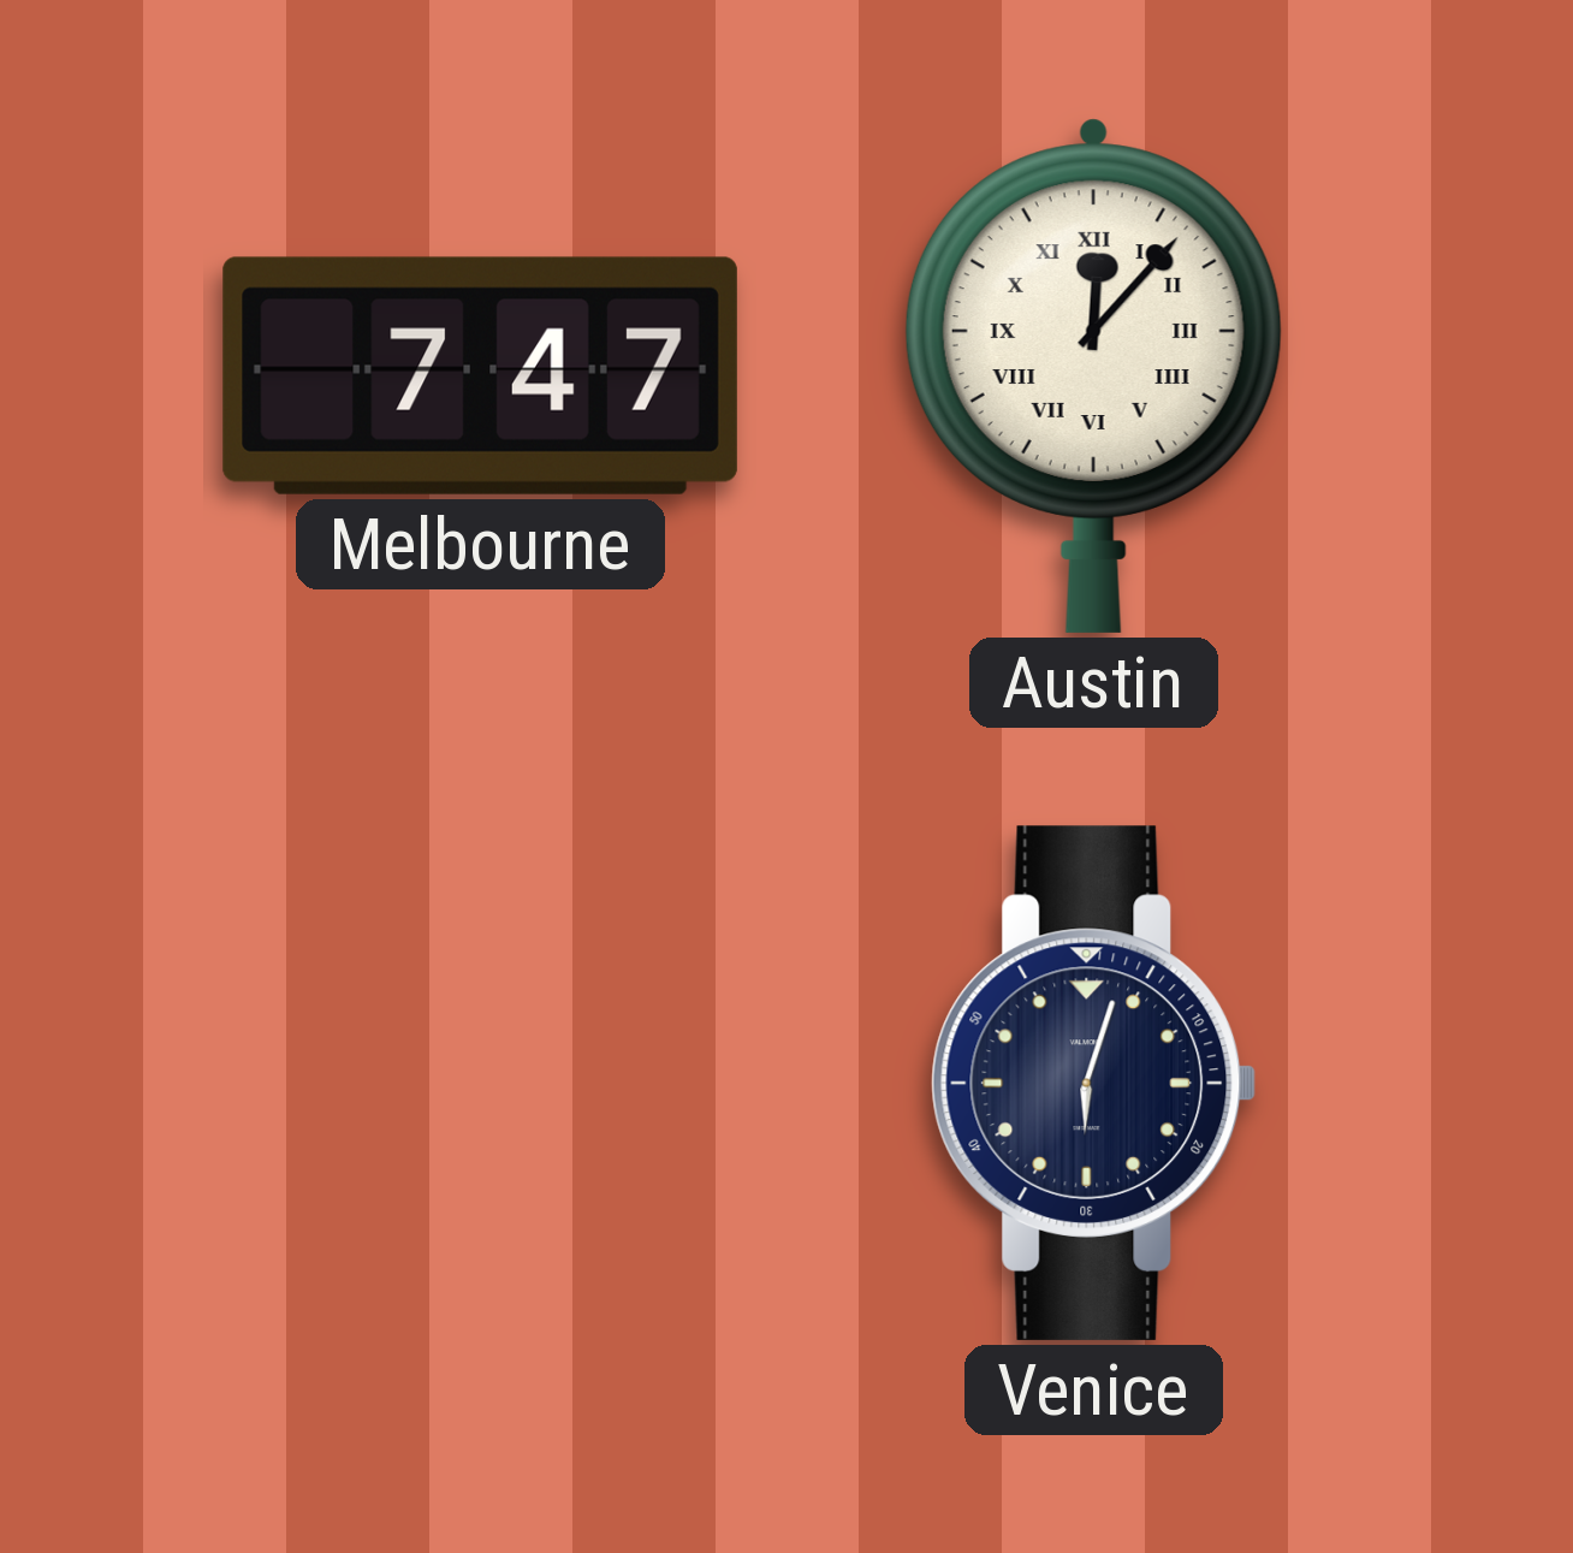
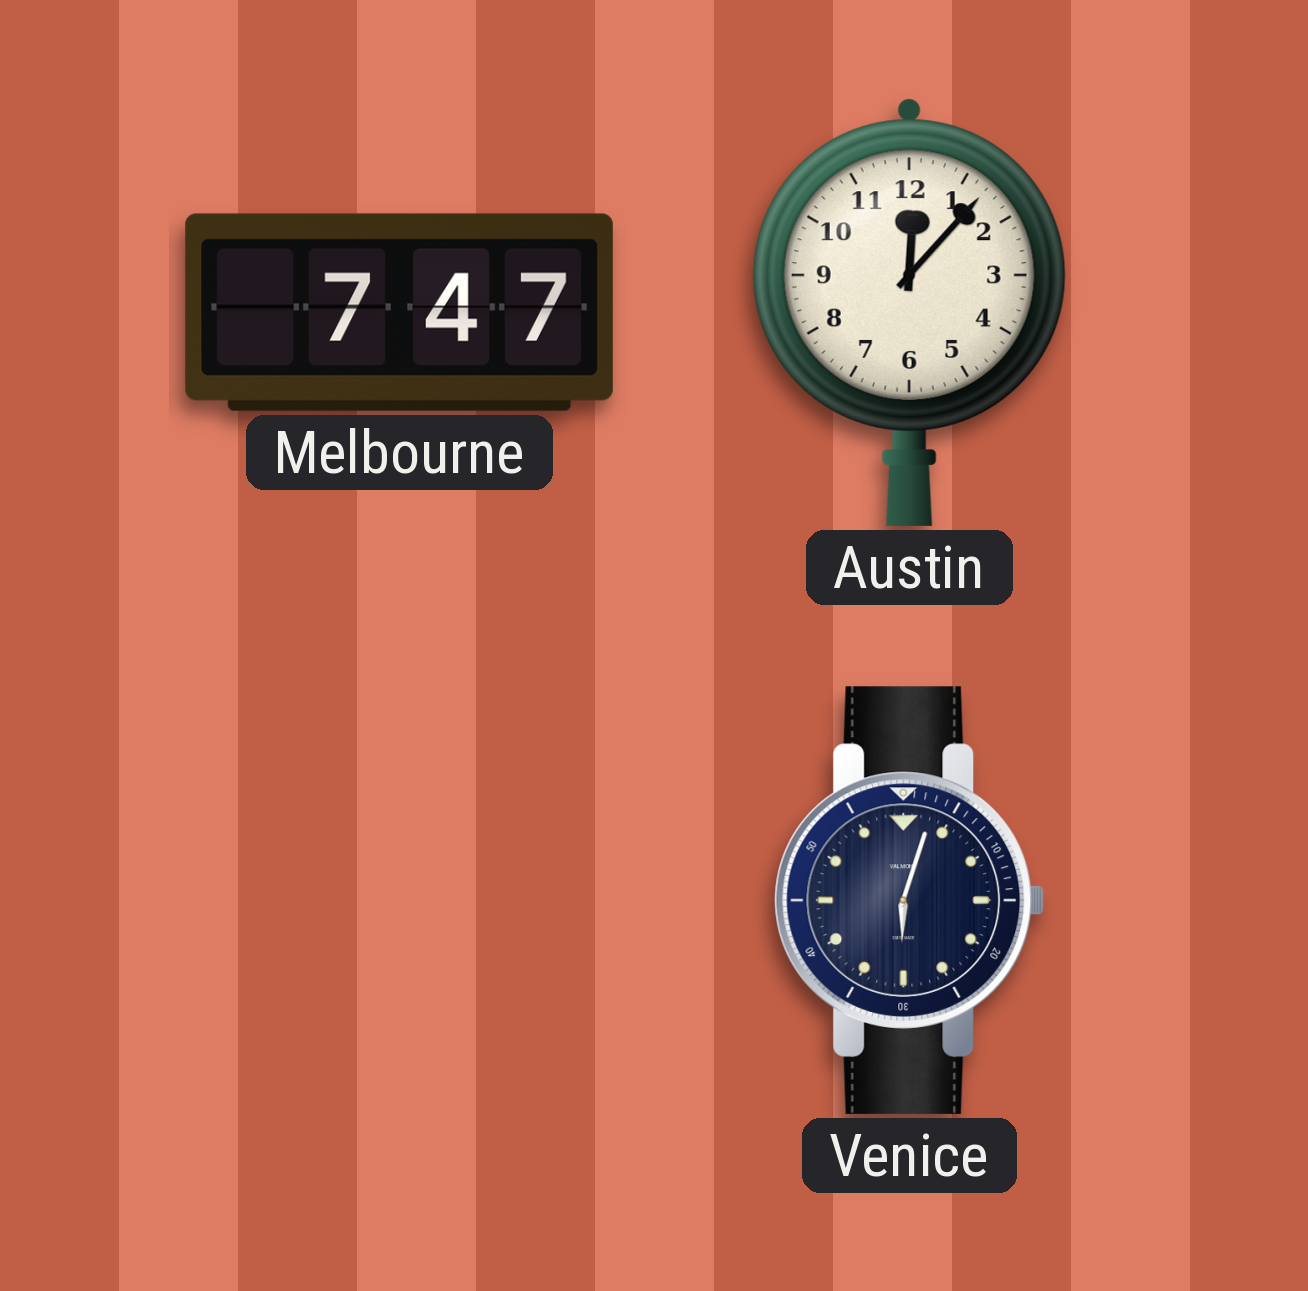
Austin numerals: Roman -> Arabic
